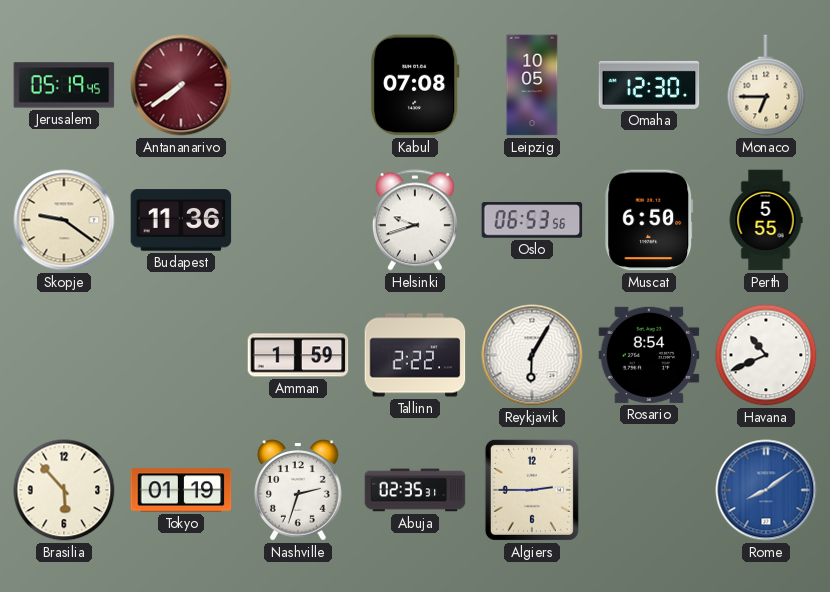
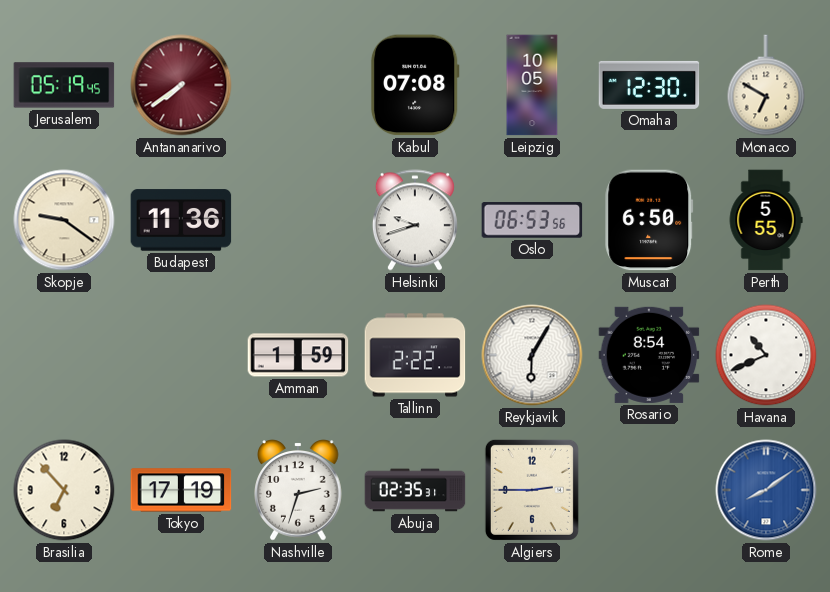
Monaco: 6:45 -> 6:50
Brasilia: 5:53 -> 6:53
Tokyo: 01:19 -> 17:19
